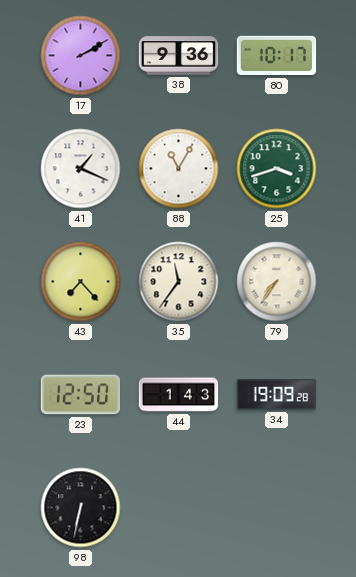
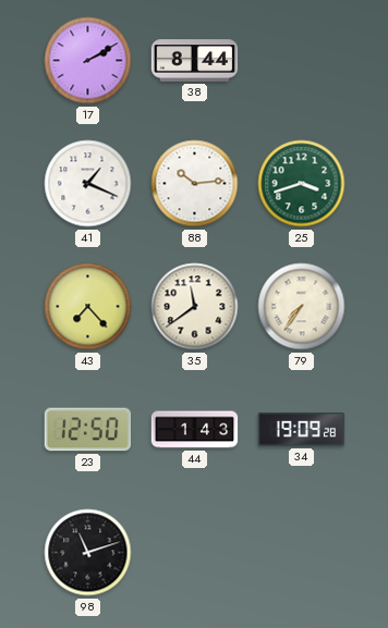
38: 9:36 -> 8:44
80: 10:17 -> none
88: 11:05 -> 10:14
35: 11:36 -> 11:39
98: 6:32 -> 11:12
